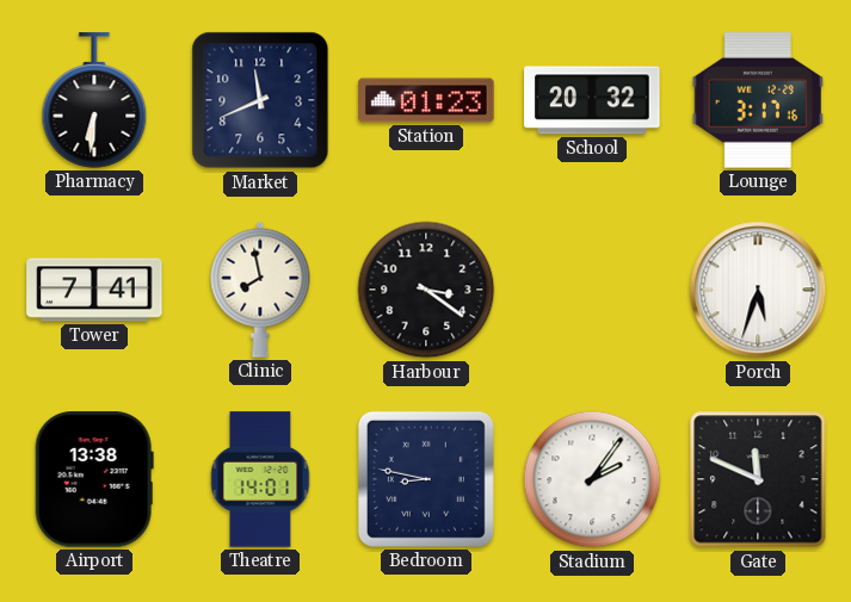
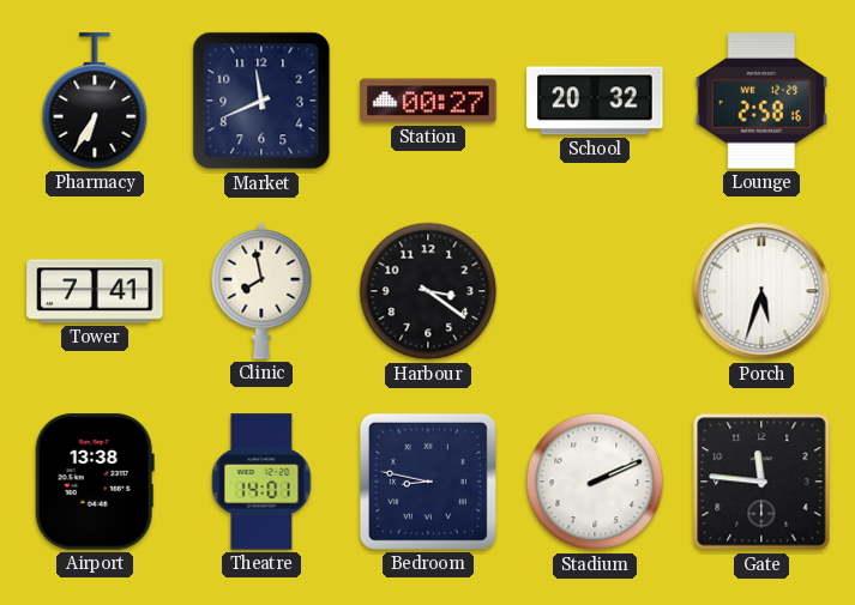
Pharmacy: 6:31 -> 6:35
Station: 01:23 -> 00:27
Lounge: 3:17 -> 2:58
Stadium: 2:06 -> 2:11
Gate: 11:49 -> 11:46
